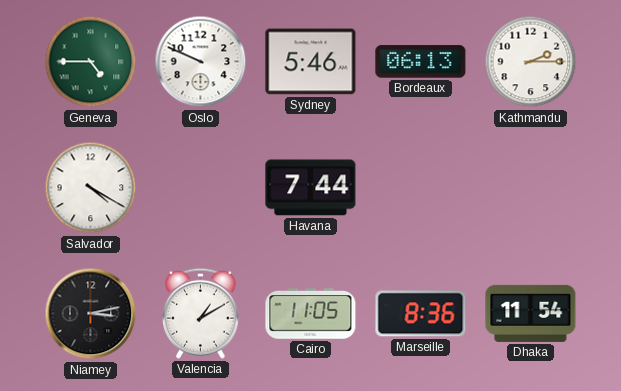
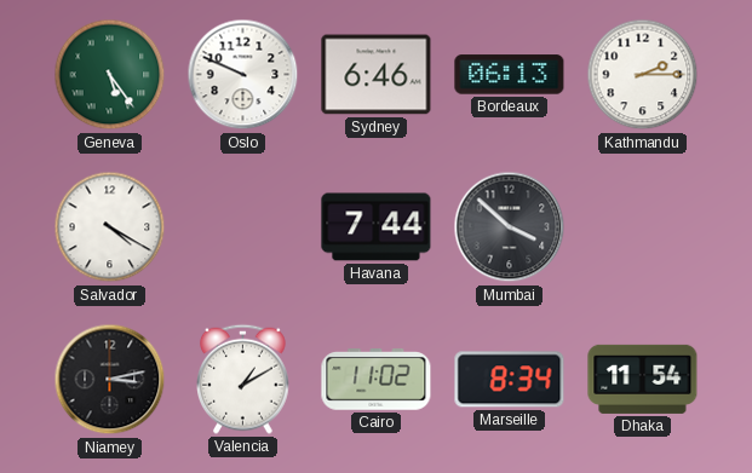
Geneva: 4:45 -> 5:24
Sydney: 5:46 -> 6:46
Mumbai: none -> 3:52
Cairo: 11:05 -> 11:02
Marseille: 8:36 -> 8:34
